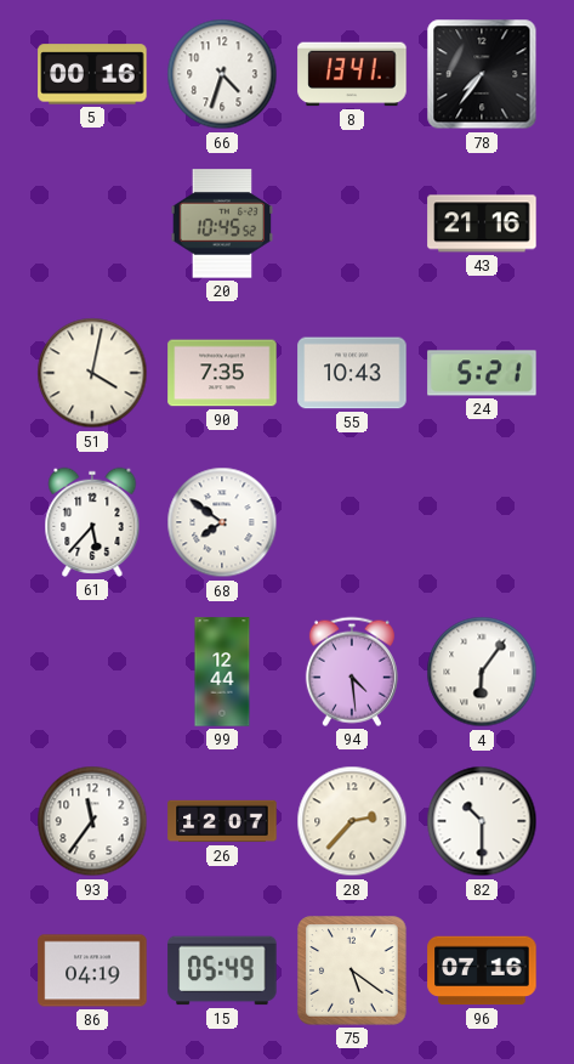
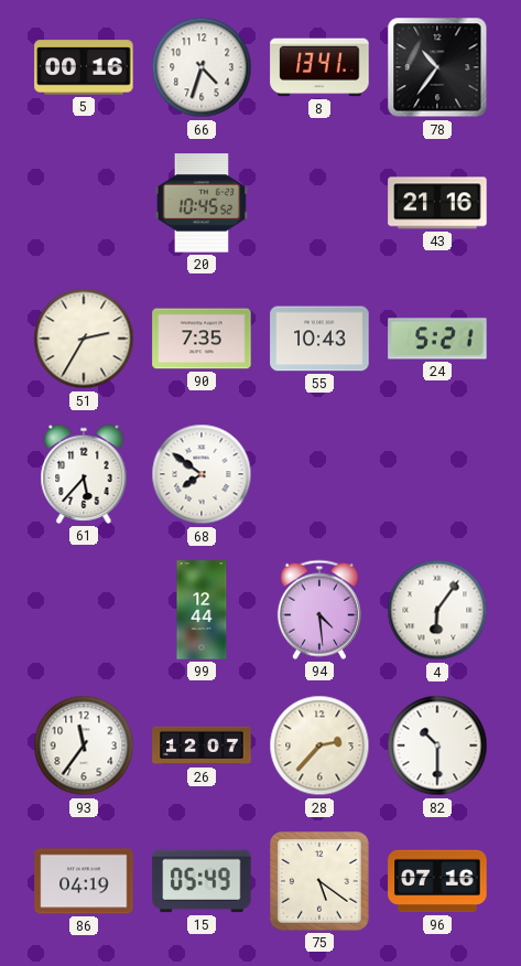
78: 7:36 -> 10:36
51: 4:02 -> 2:35
